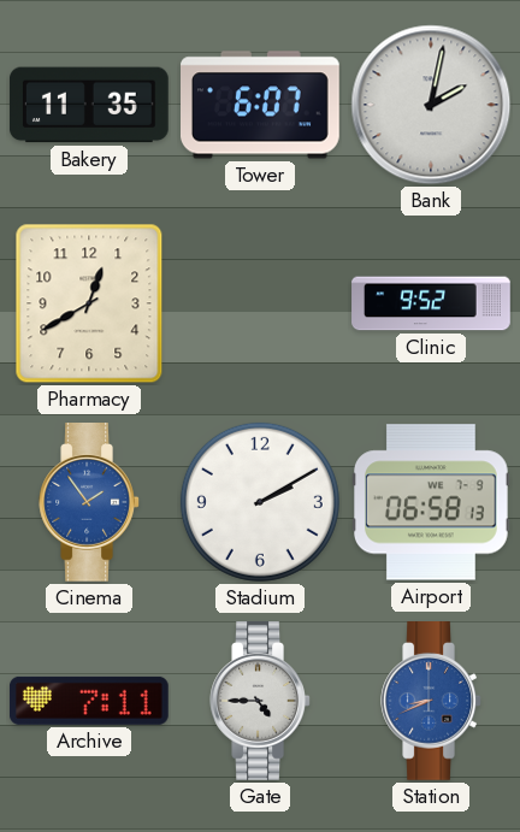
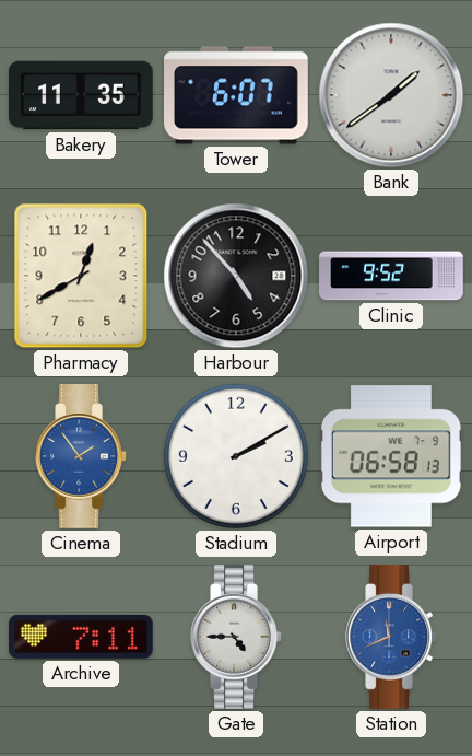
Bank: 2:02 -> 1:39
Harbour: none -> 4:53
Station: 8:41 -> 11:41
